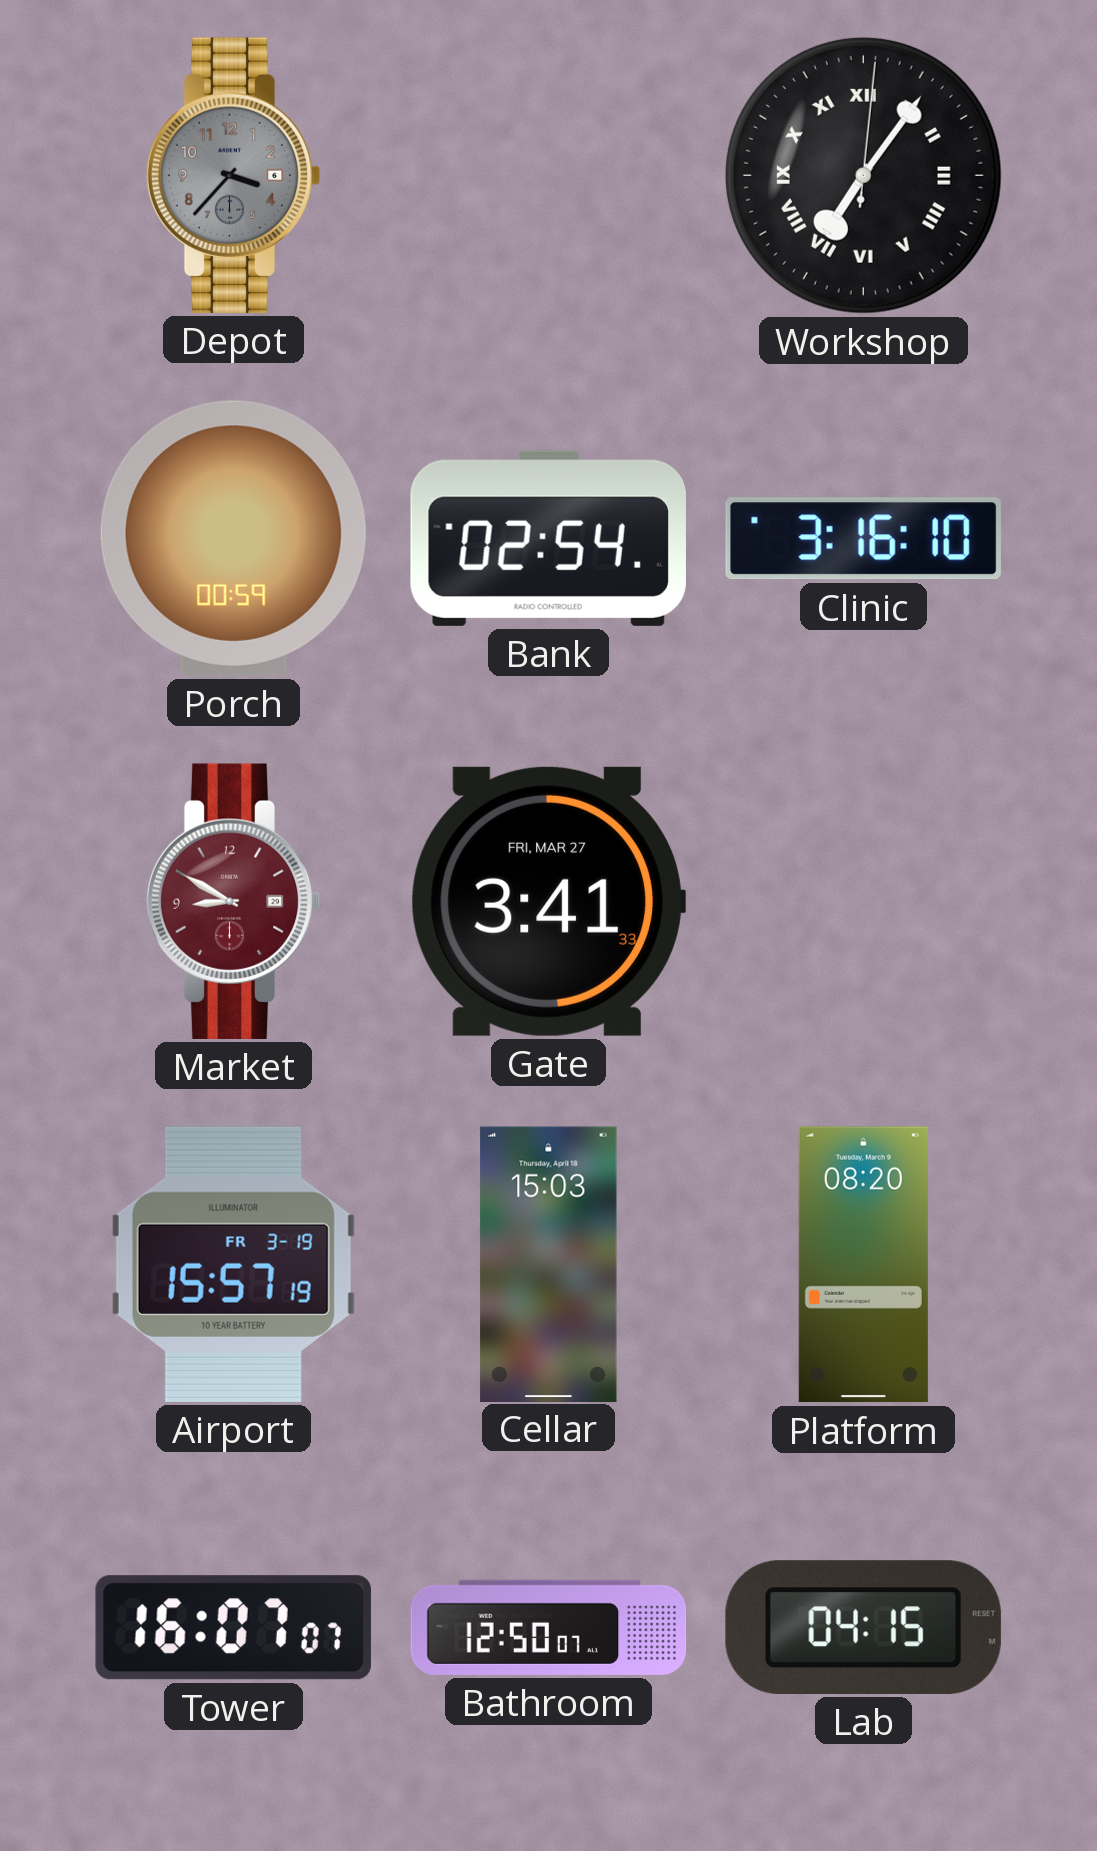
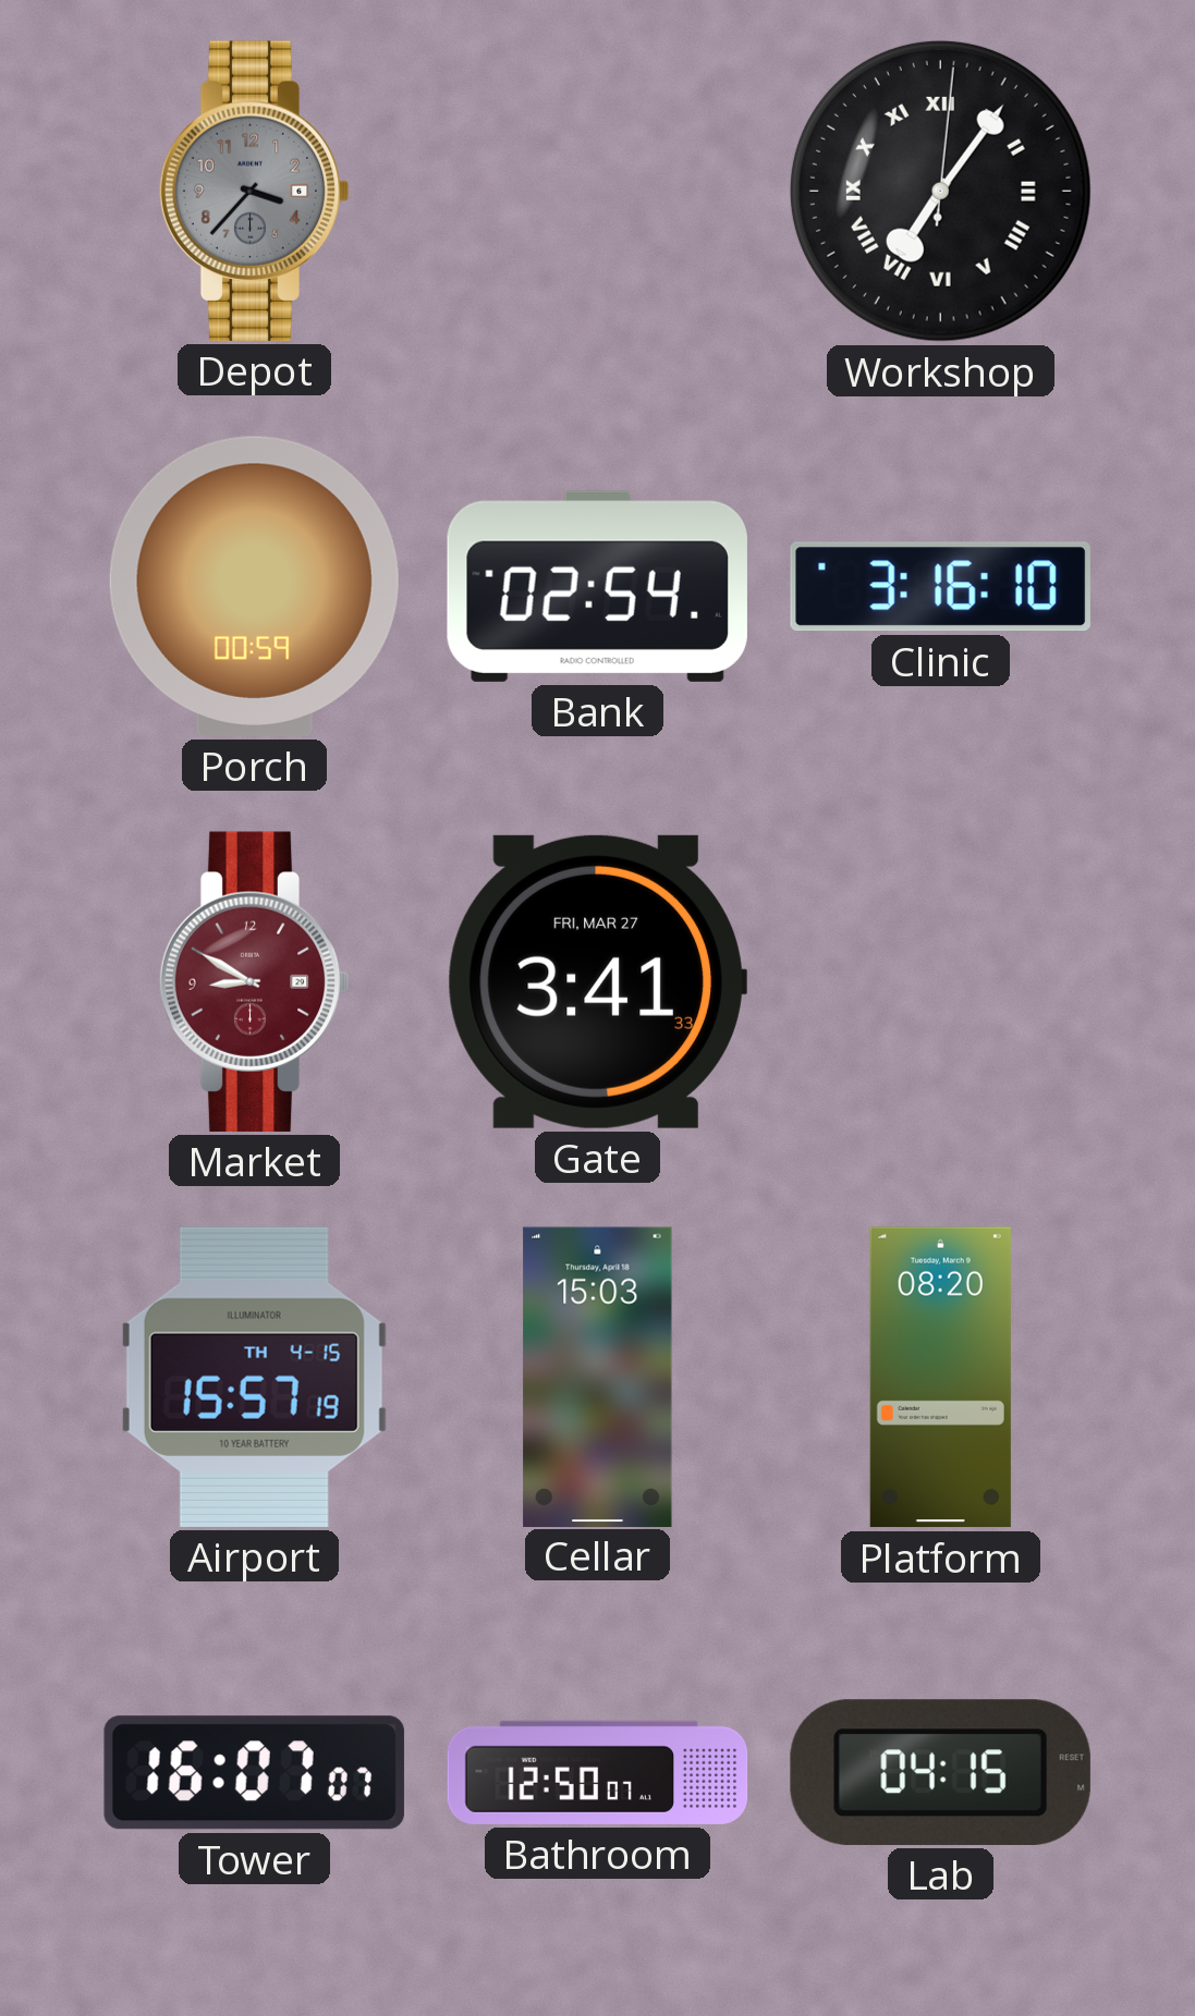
Airport date: FR 3-19 -> TH 4-15
